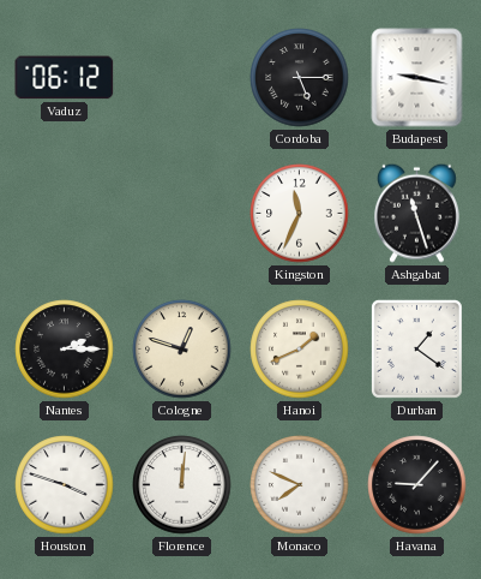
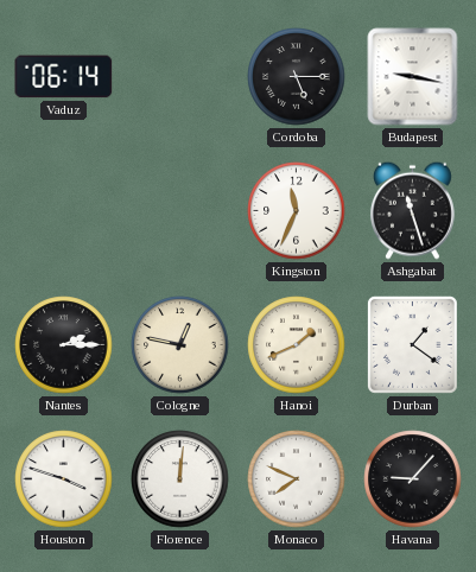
Vaduz: 06:12 -> 06:14
Cologne: 12:48 -> 12:47
